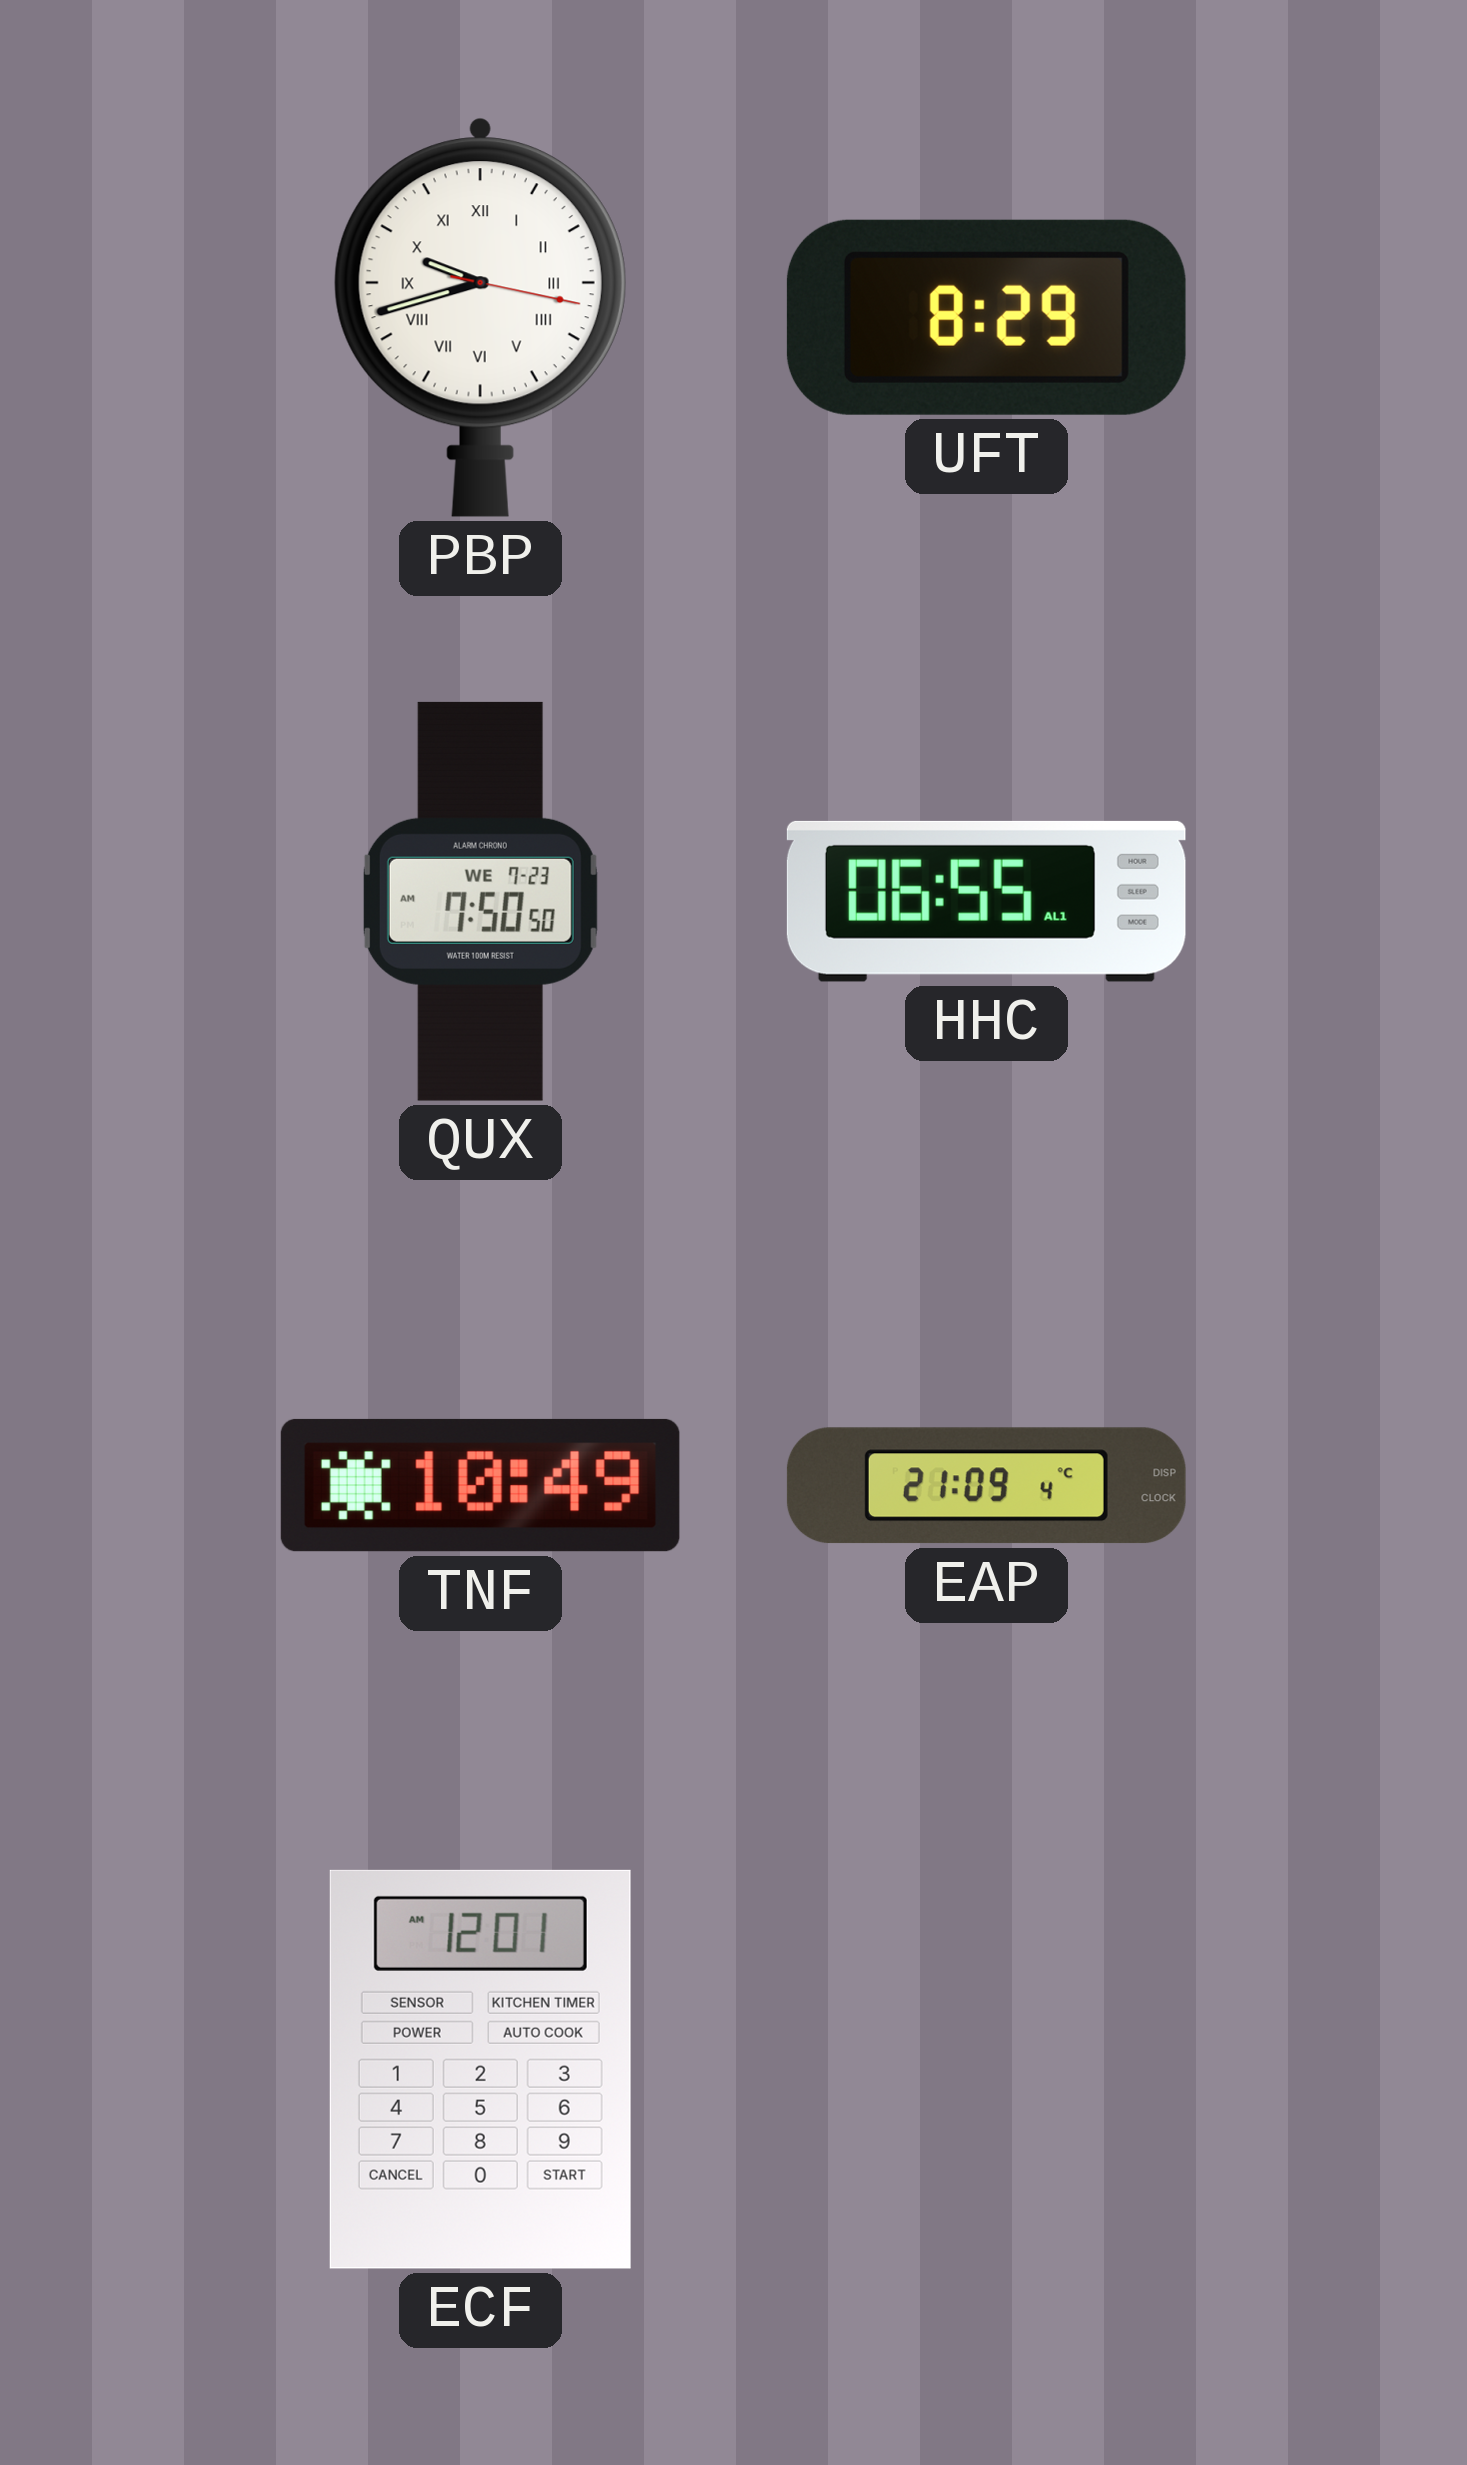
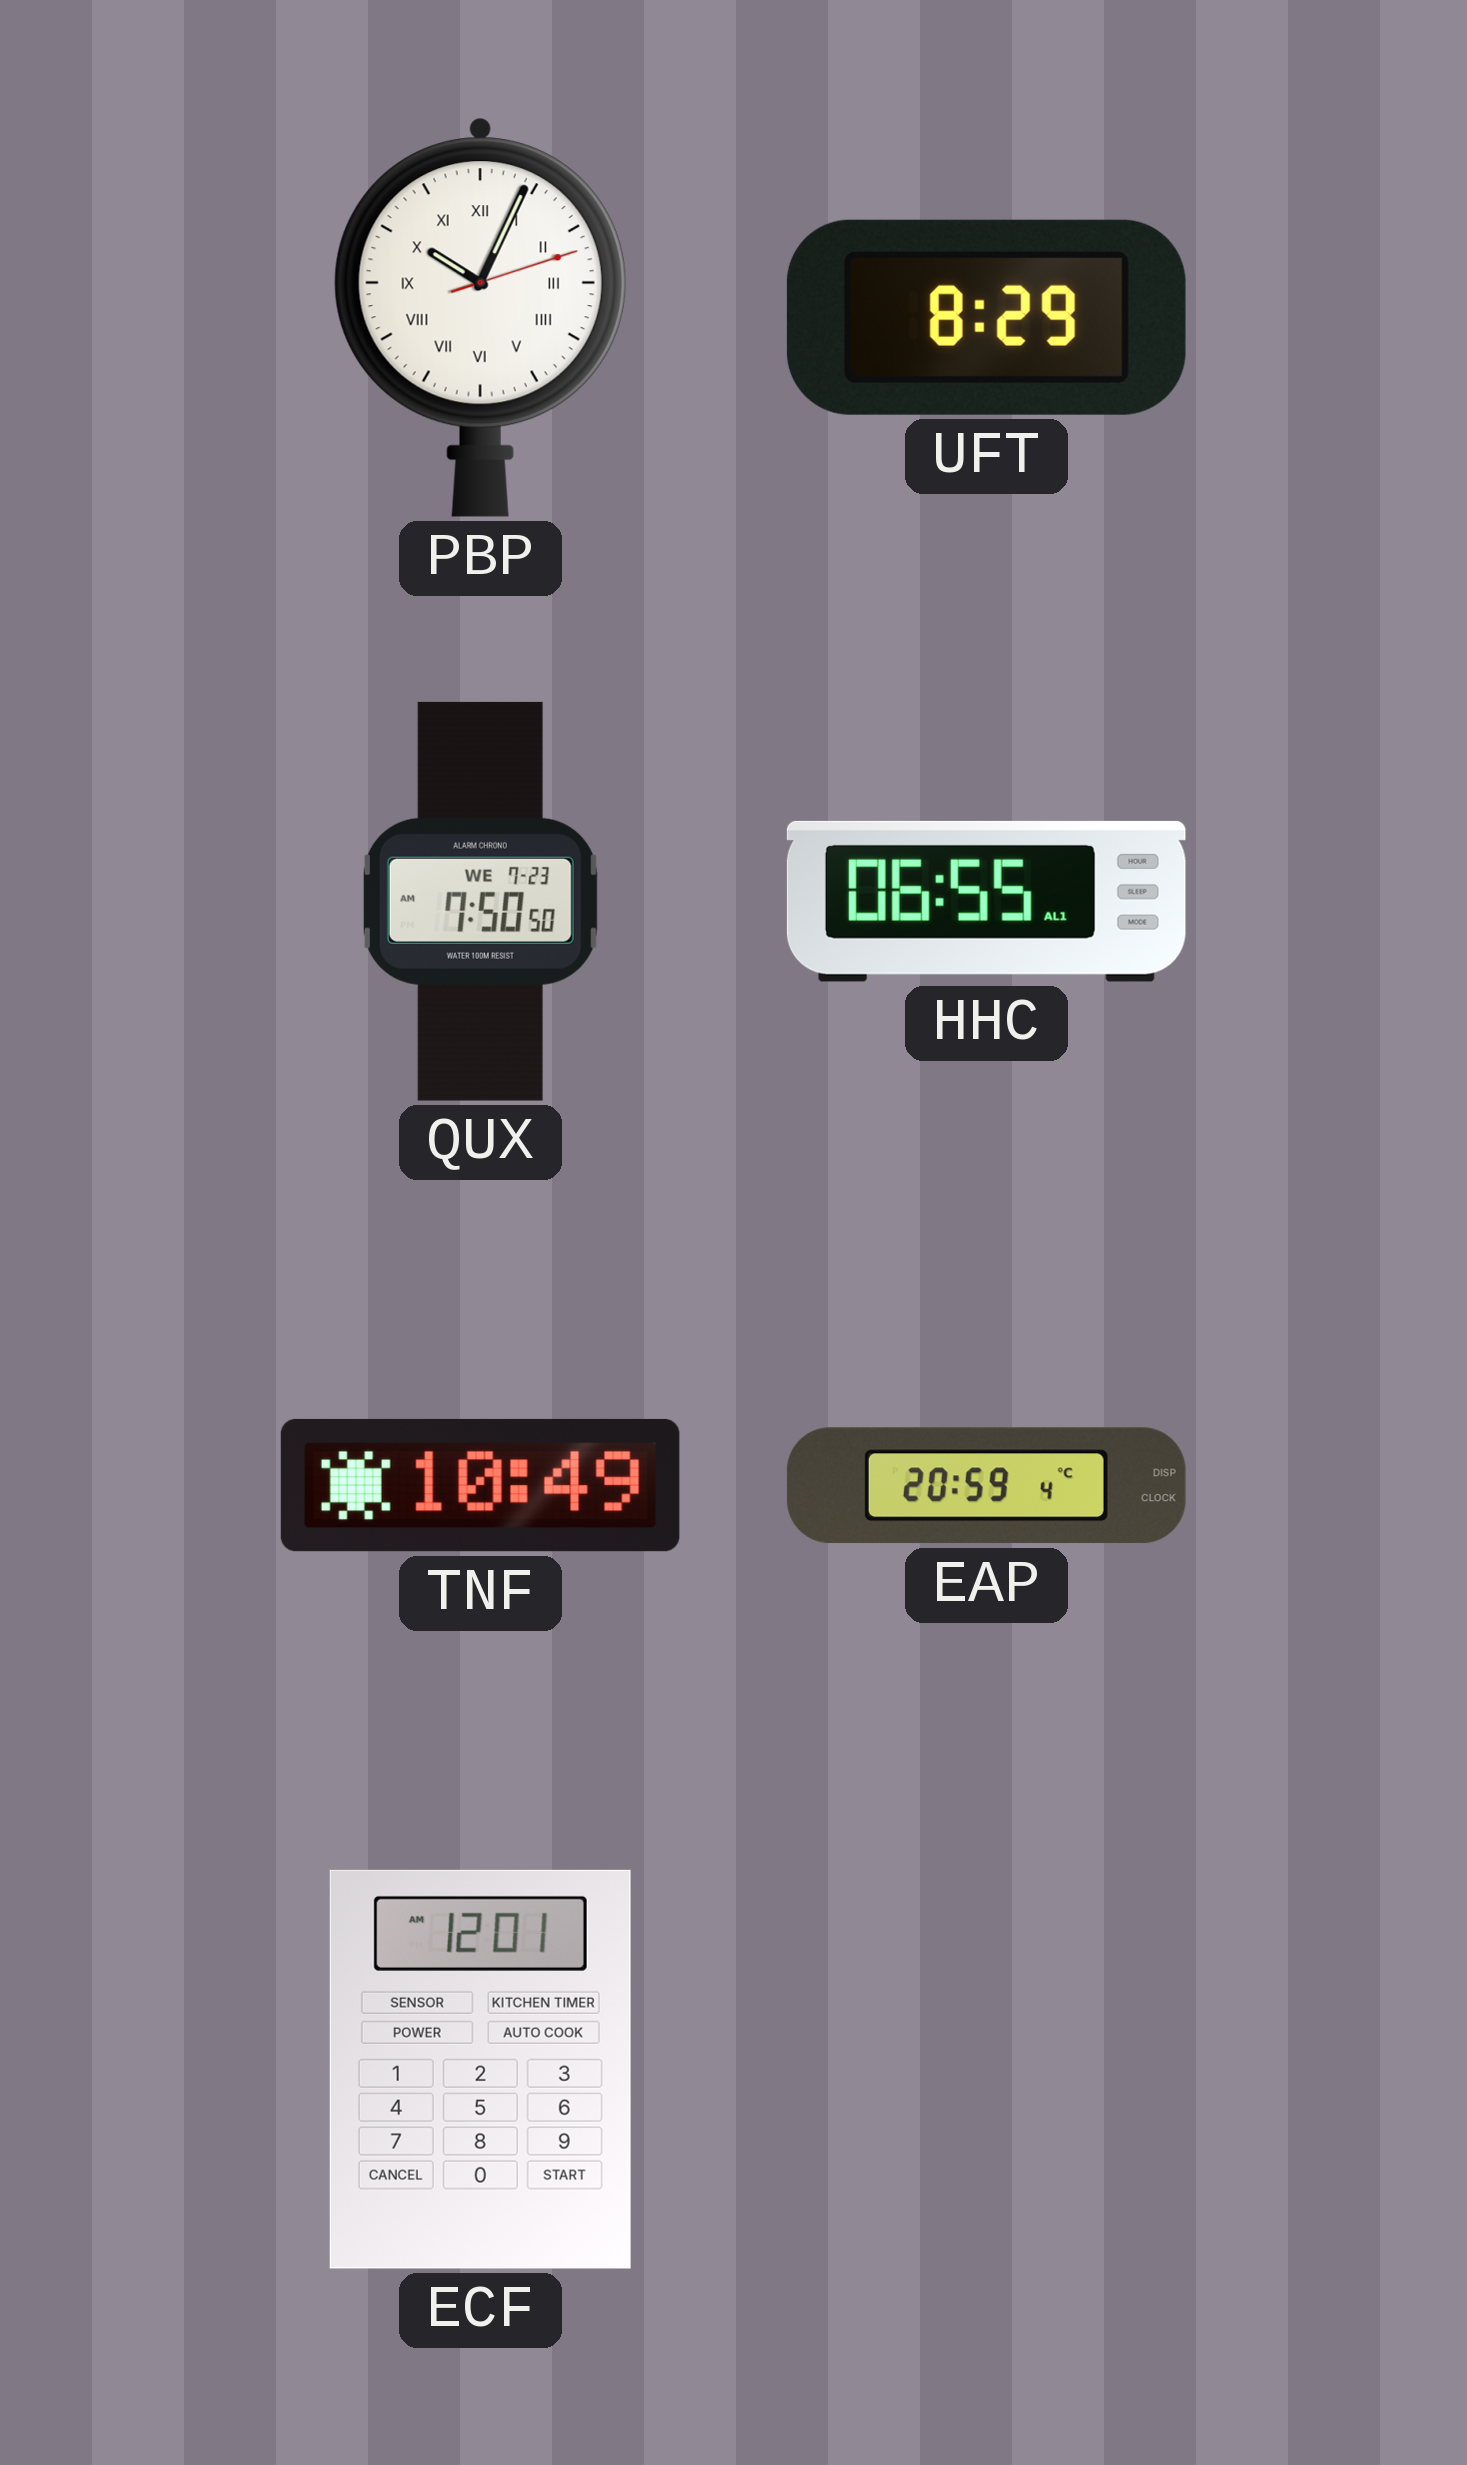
PBP: 9:42 -> 10:04
EAP: 21:09 -> 20:59
